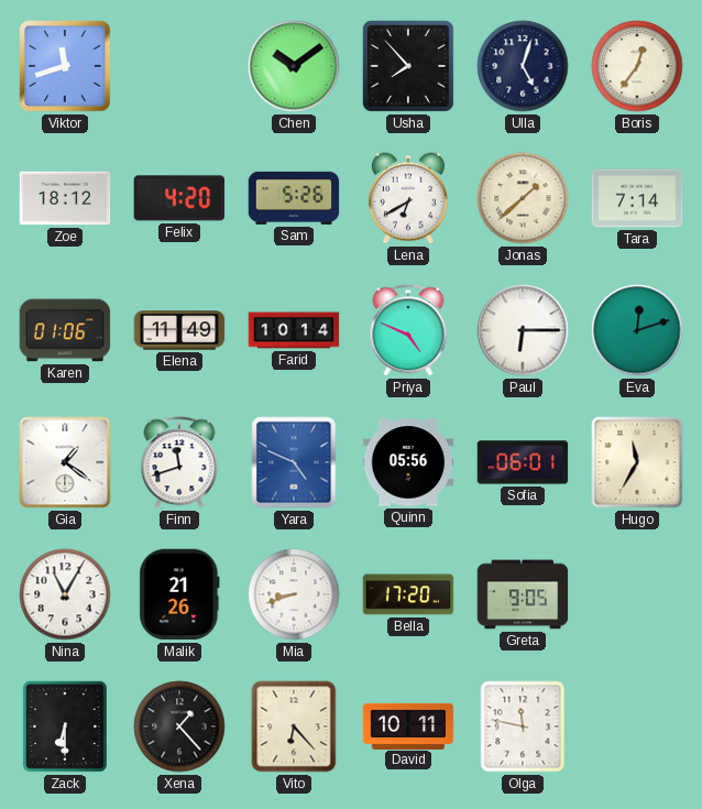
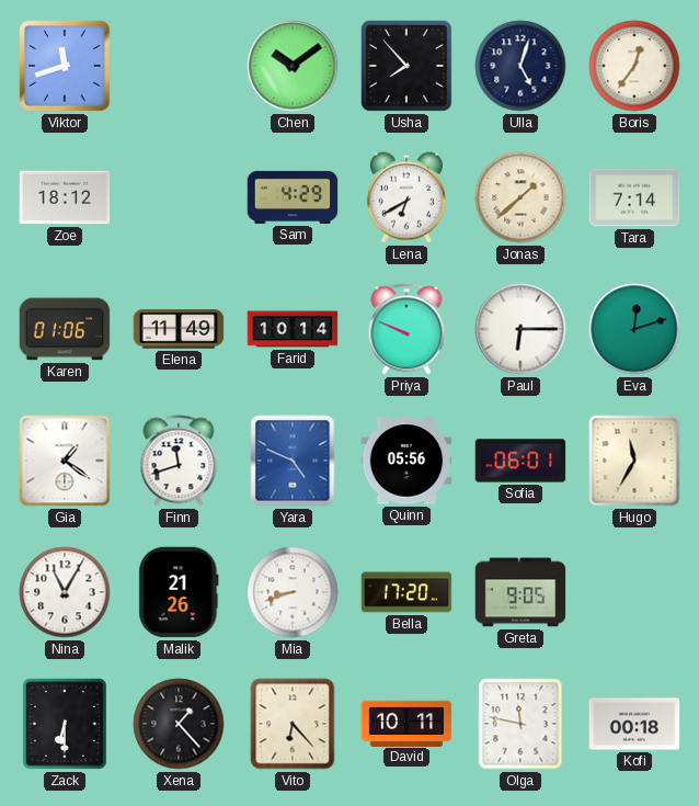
Felix: 4:20 -> none
Sam: 5:26 -> 4:29
Priya: 4:49 -> 9:49
Kofi: none -> 00:18
